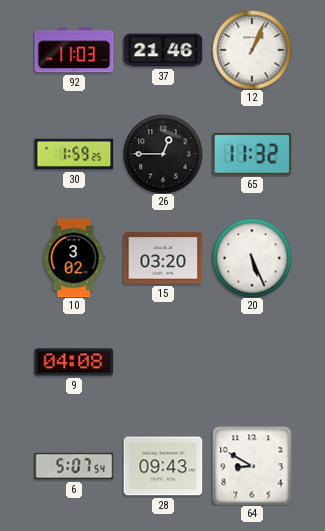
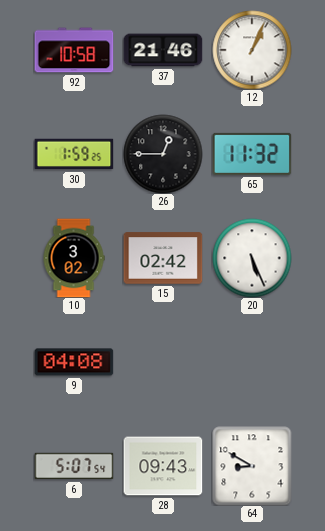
92: 11:03 -> 10:58
15: 03:20 -> 02:42
